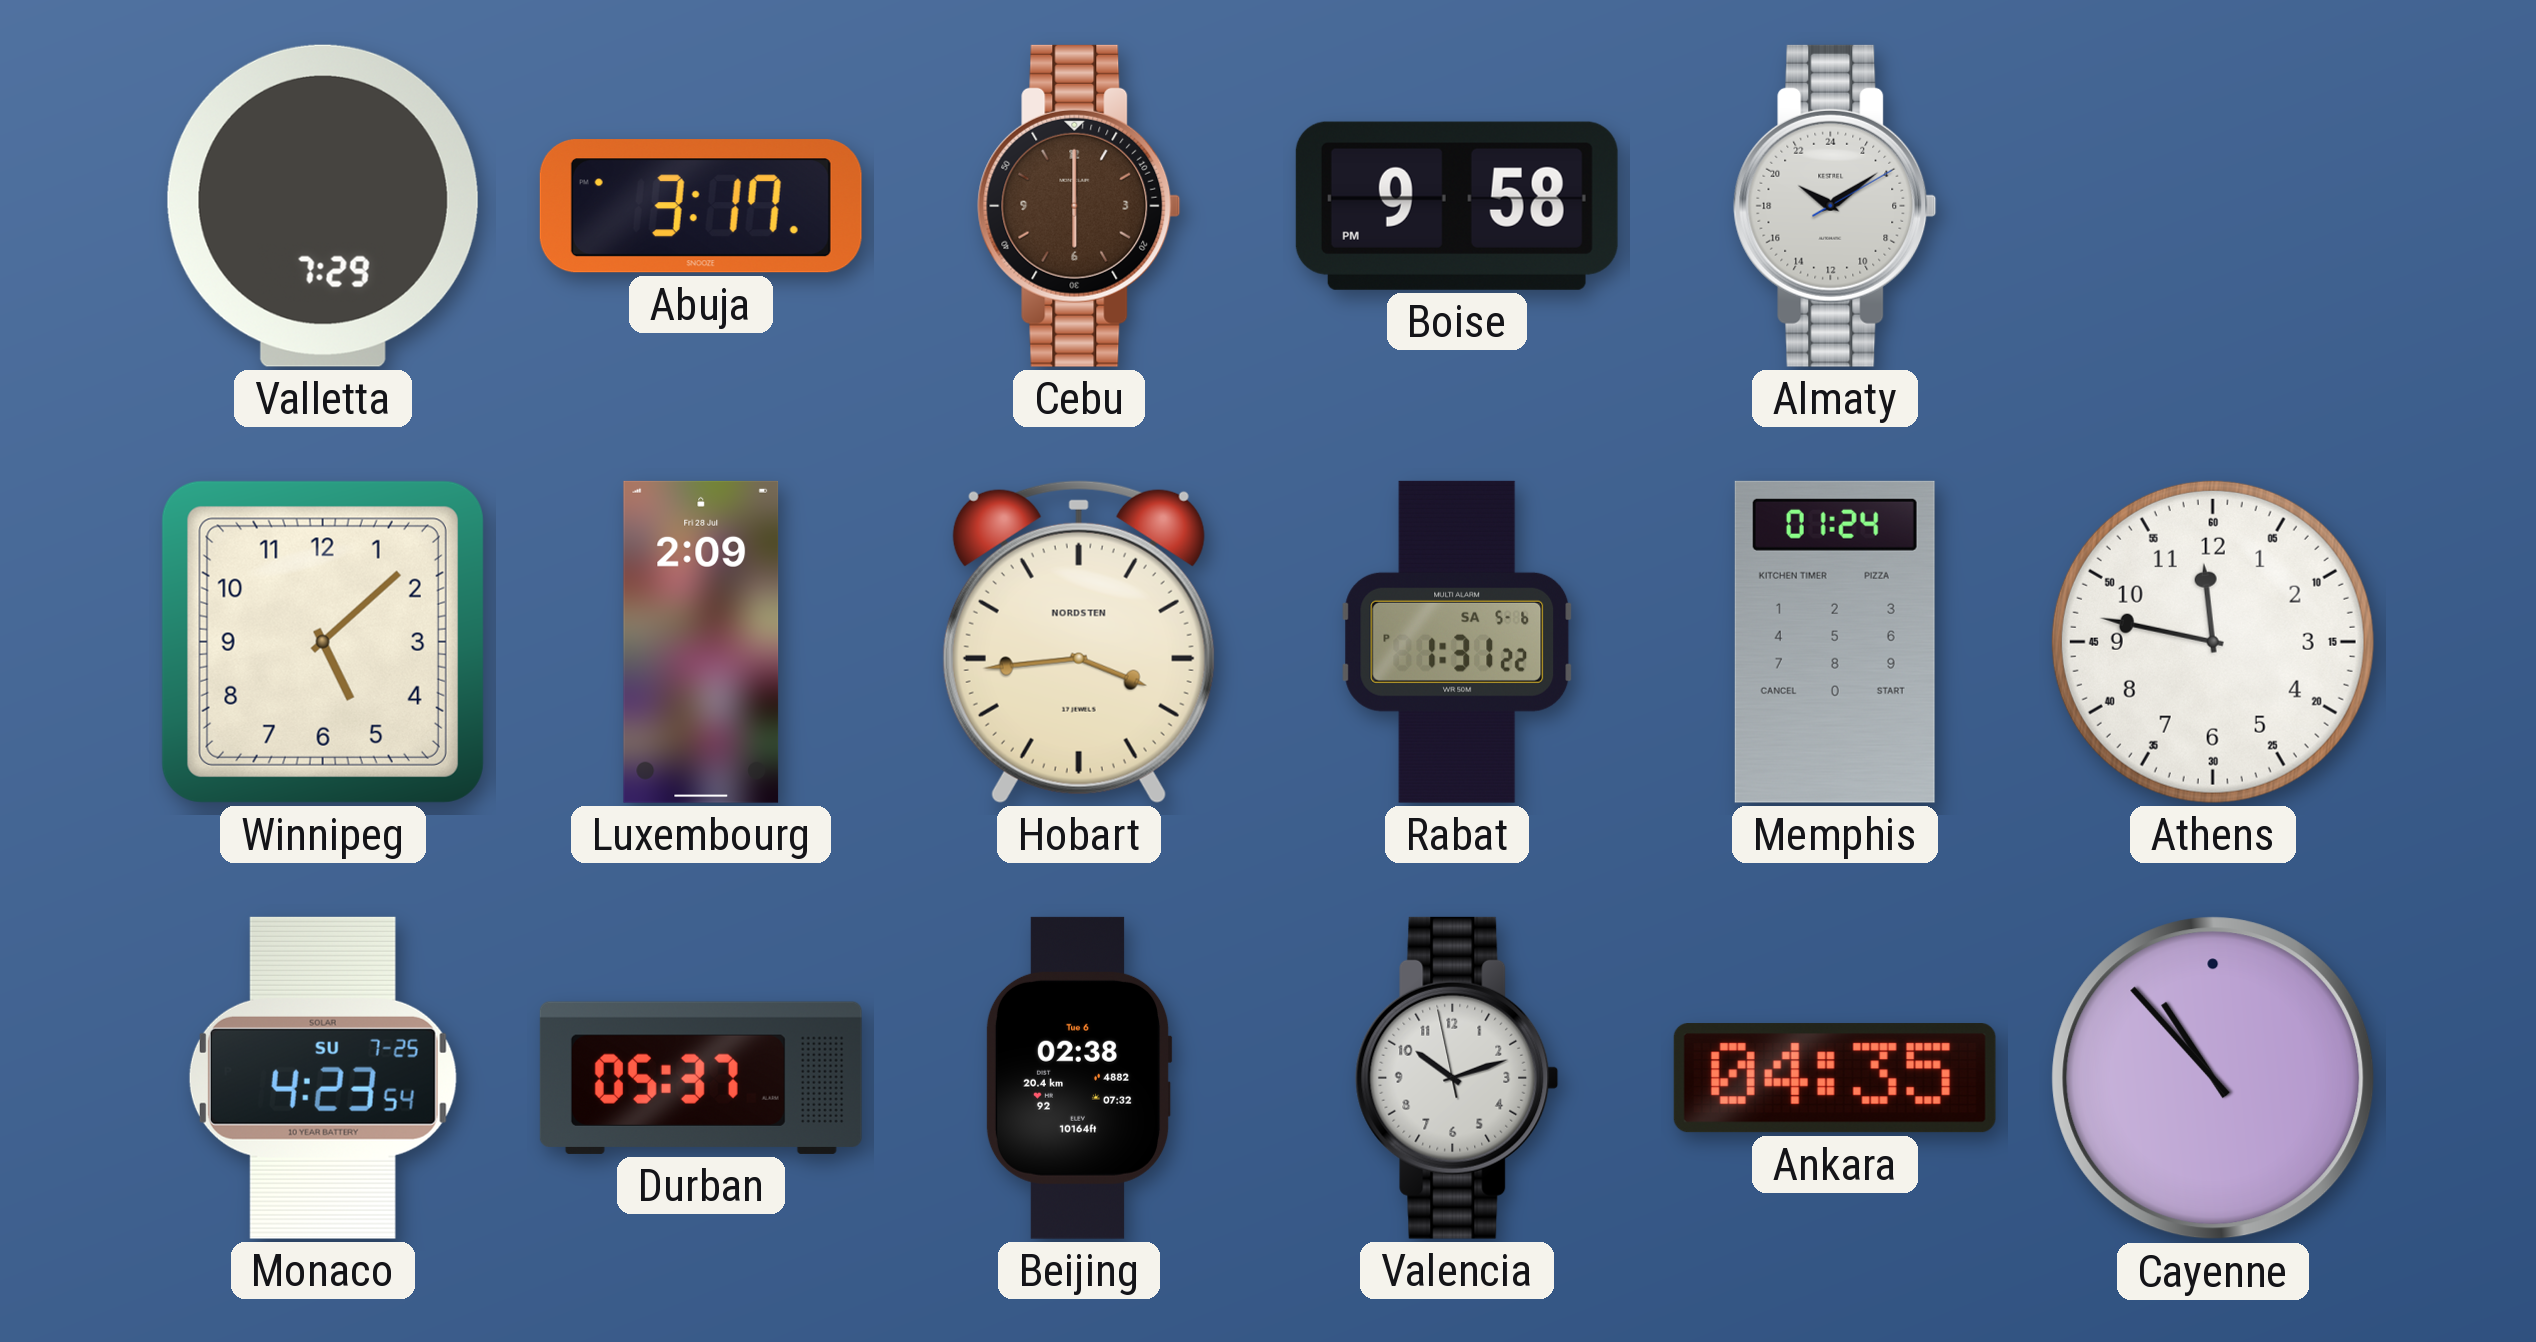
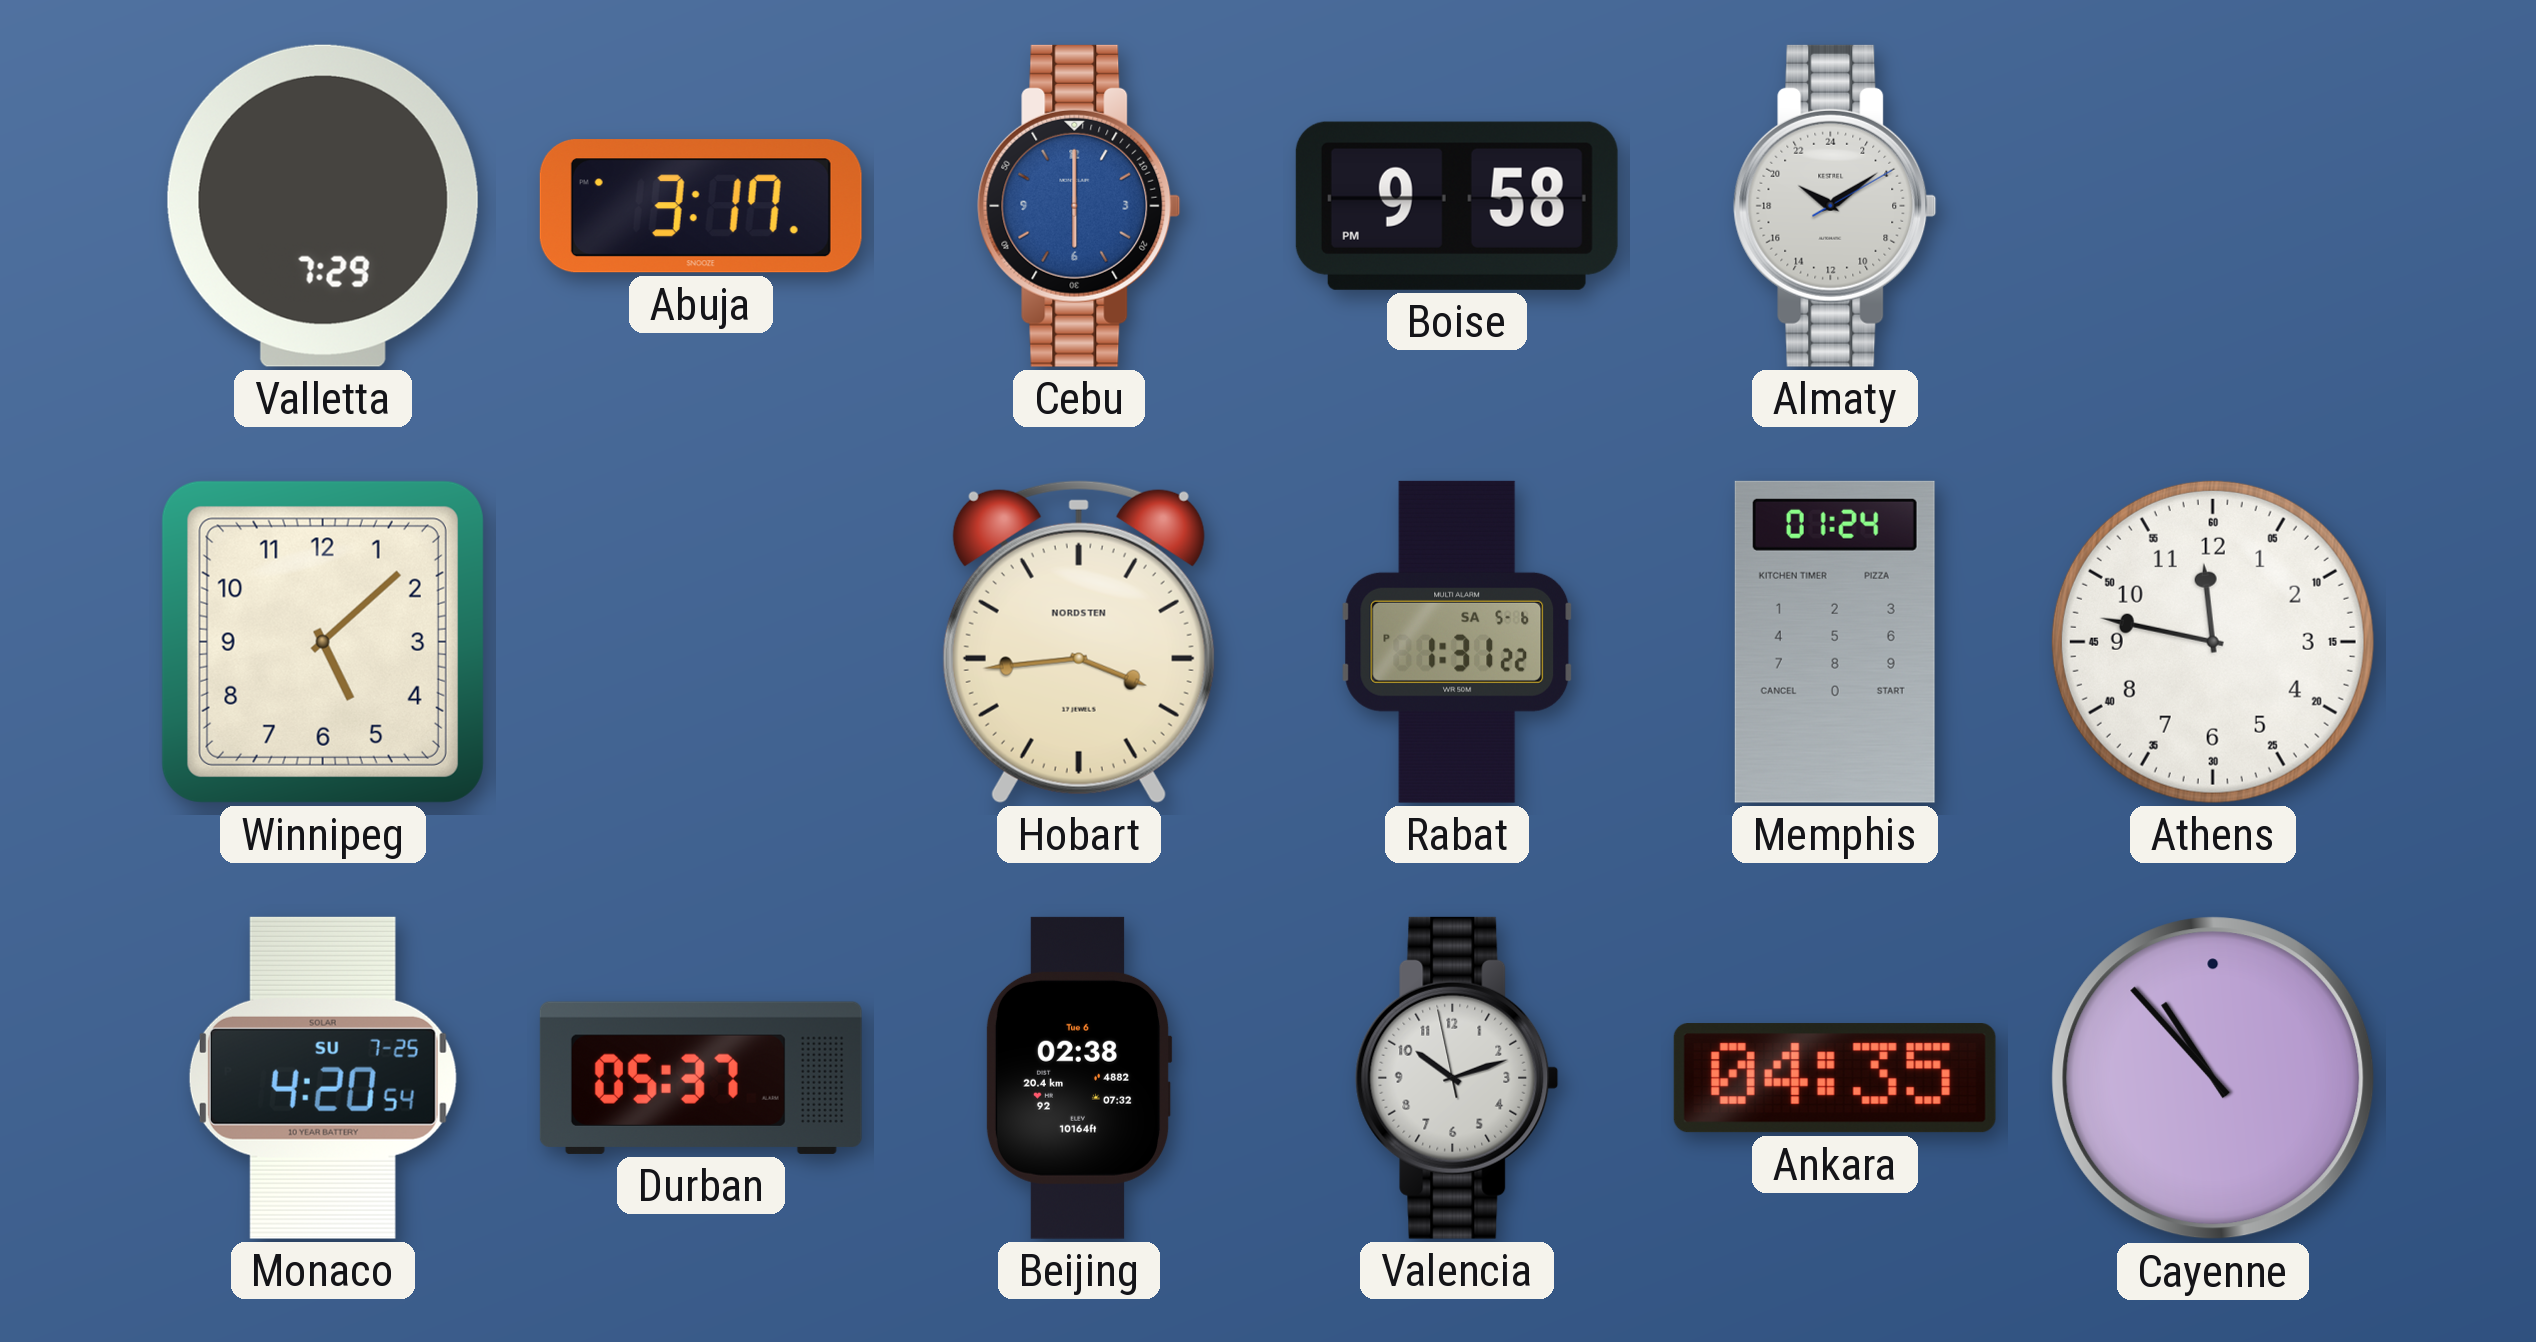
Cebu dial: brown -> blue
Luxembourg: 2:09 -> none
Monaco: 4:23 -> 4:20
